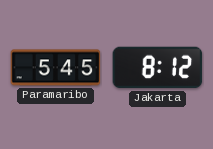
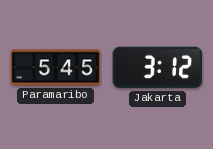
Jakarta: 8:12 -> 3:12
